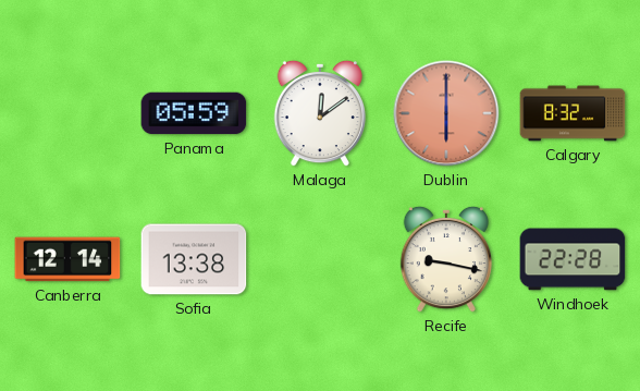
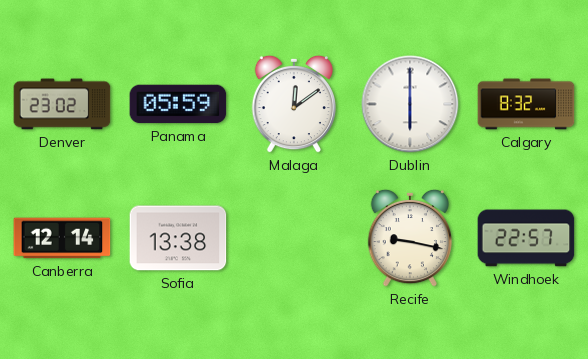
Denver: none -> 23:02
Dublin dial: salmon -> white
Windhoek: 22:28 -> 22:57
